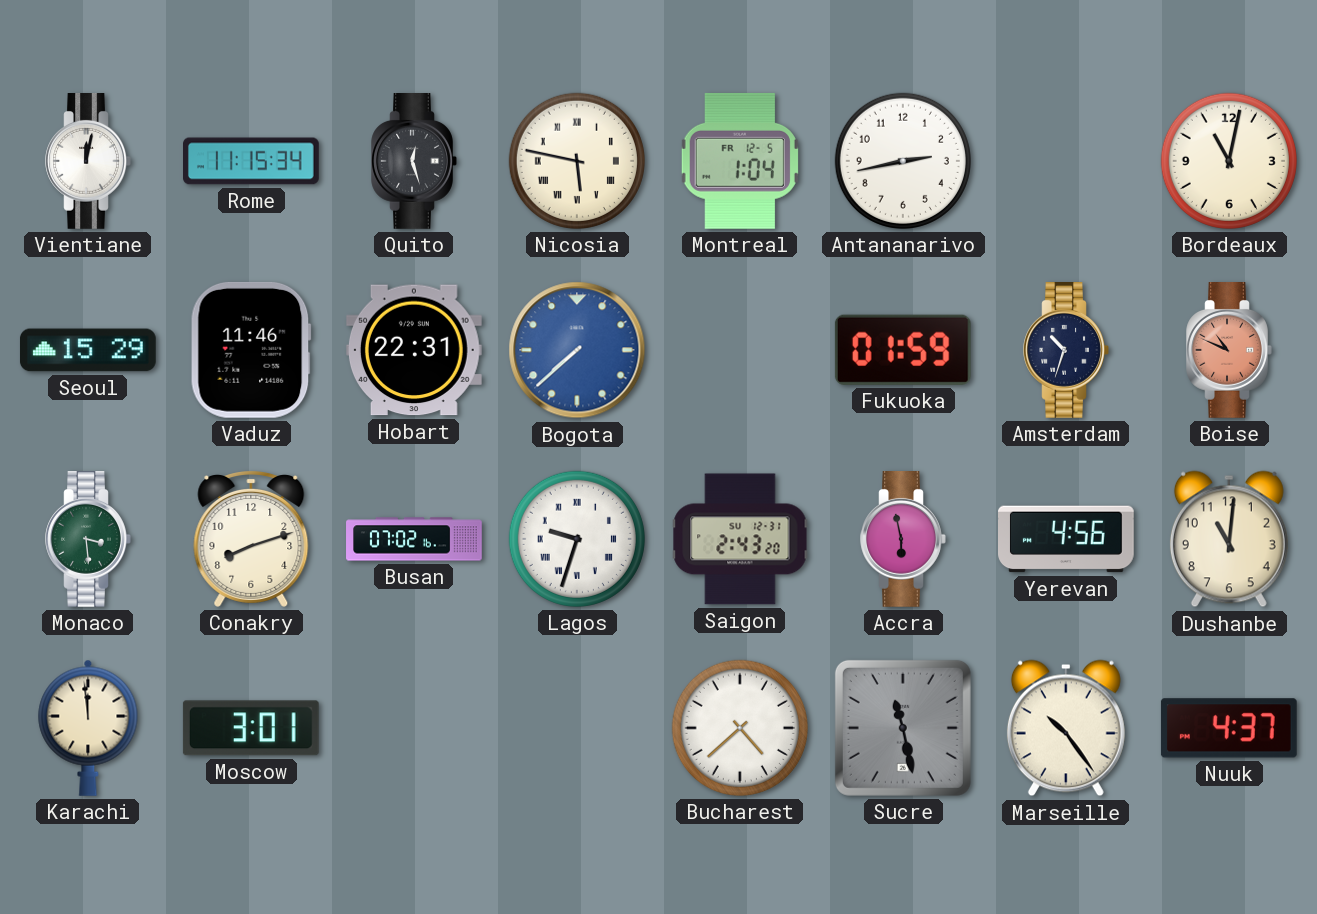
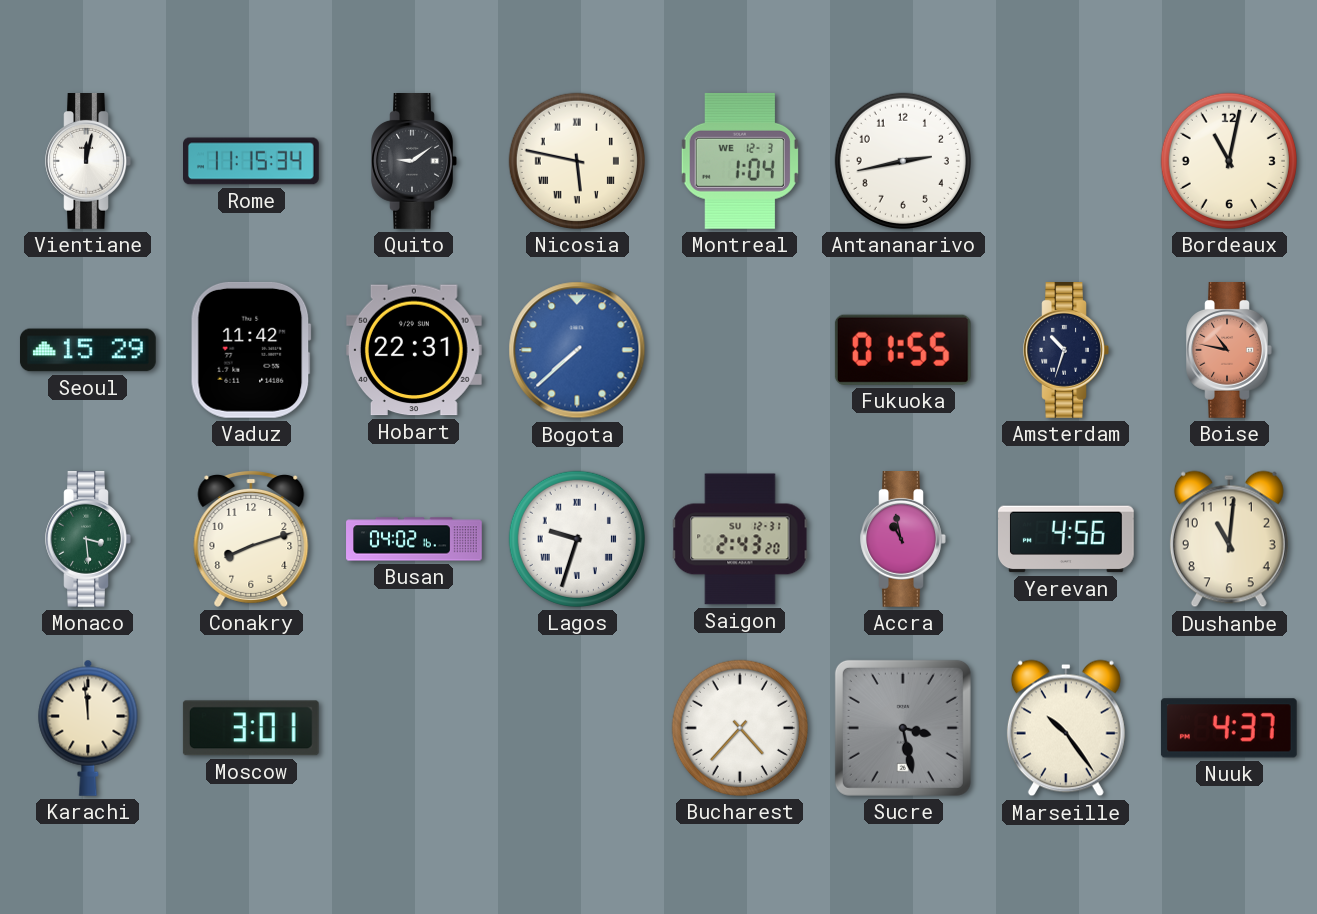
Quito: 12:27 -> 9:09
Montreal date: FR 12-5 -> WE 12-3
Vaduz: 11:46 -> 11:42
Fukuoka: 01:59 -> 01:55
Boise: 10:49 -> 10:47
Busan: 07:02 -> 04:02
Accra: 5:58 -> 10:58
Bucharest: 4:38 -> 4:37
Sucre: 11:28 -> 3:28
